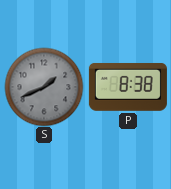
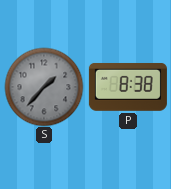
S: 1:41 -> 1:37
